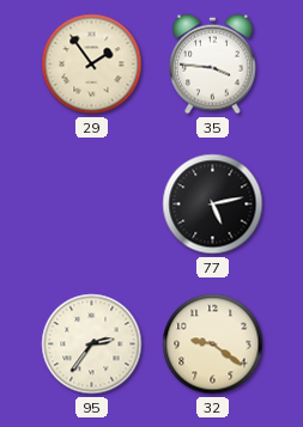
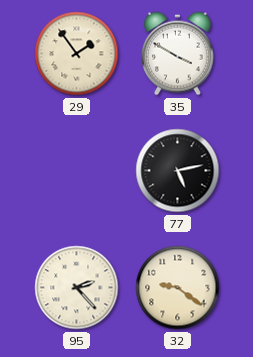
35: 3:46 -> 3:50
95: 2:36 -> 2:23
